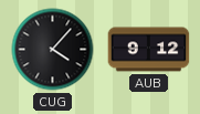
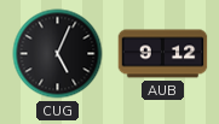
CUG: 4:07 -> 5:04
